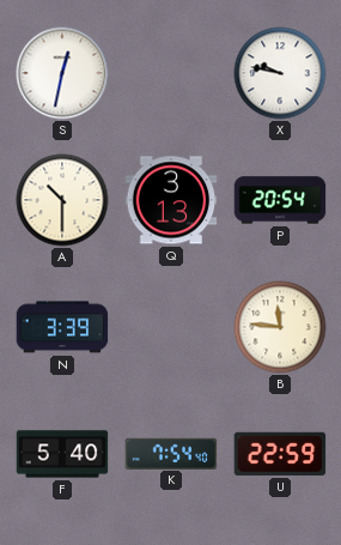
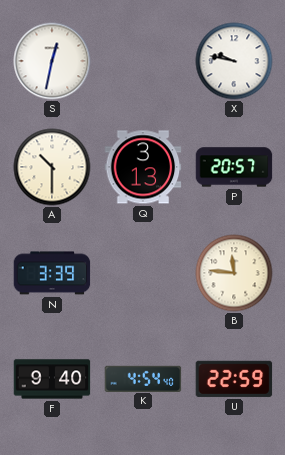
P: 20:54 -> 20:57
F: 5:40 -> 9:40
K: 7:54 -> 4:54
